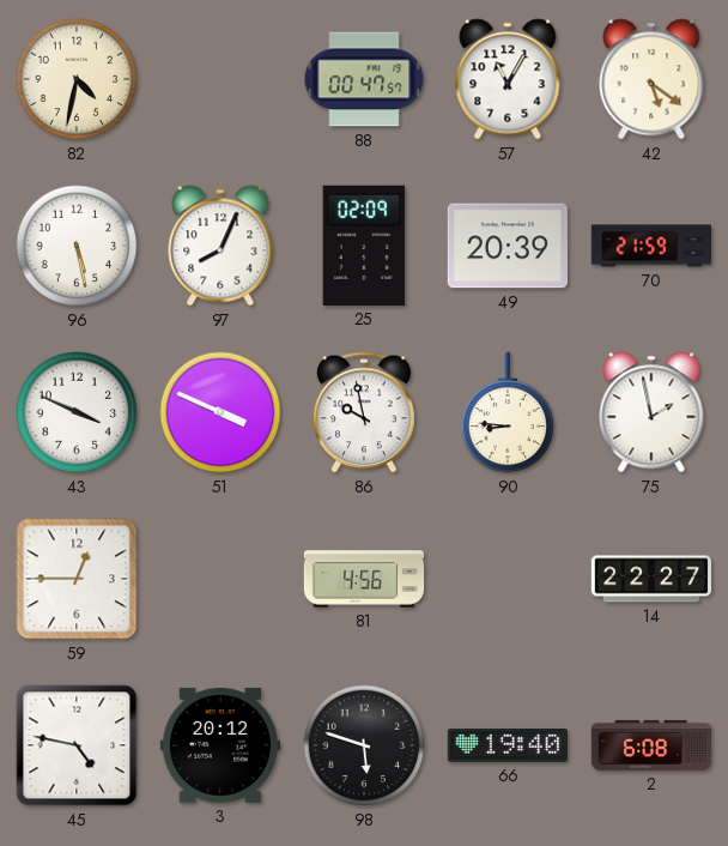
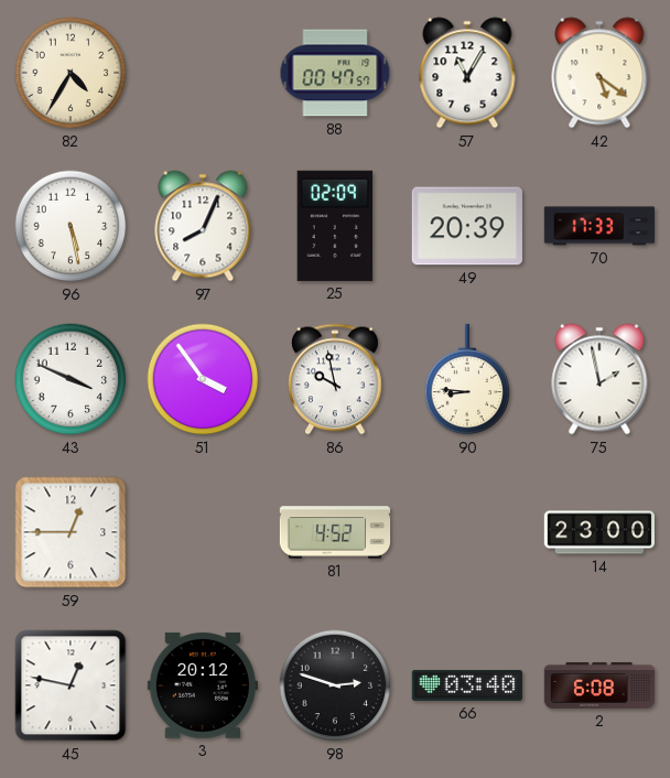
82: 4:32 -> 4:35
70: 21:59 -> 17:33
51: 3:49 -> 3:54
81: 4:56 -> 4:52
14: 22:27 -> 23:00
45: 4:47 -> 12:47
98: 5:48 -> 2:48
66: 19:40 -> 03:40
